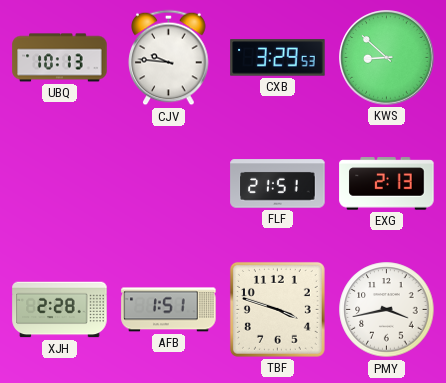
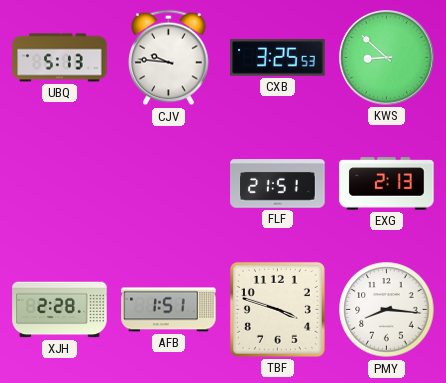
UBQ: 10:13 -> 5:13
CXB: 3:29 -> 3:25
PMY: 3:43 -> 8:16
